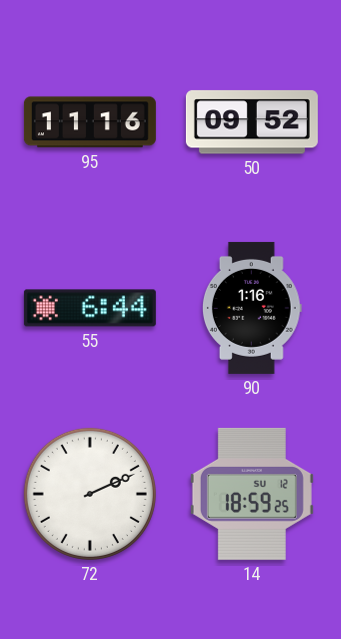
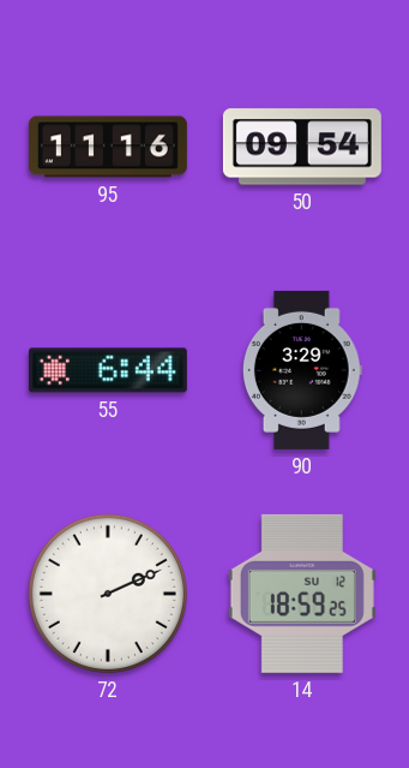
50: 09:52 -> 09:54
90: 1:16 -> 3:29
